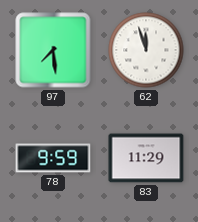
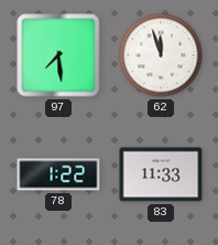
78: 9:59 -> 1:22
83: 11:29 -> 11:33
